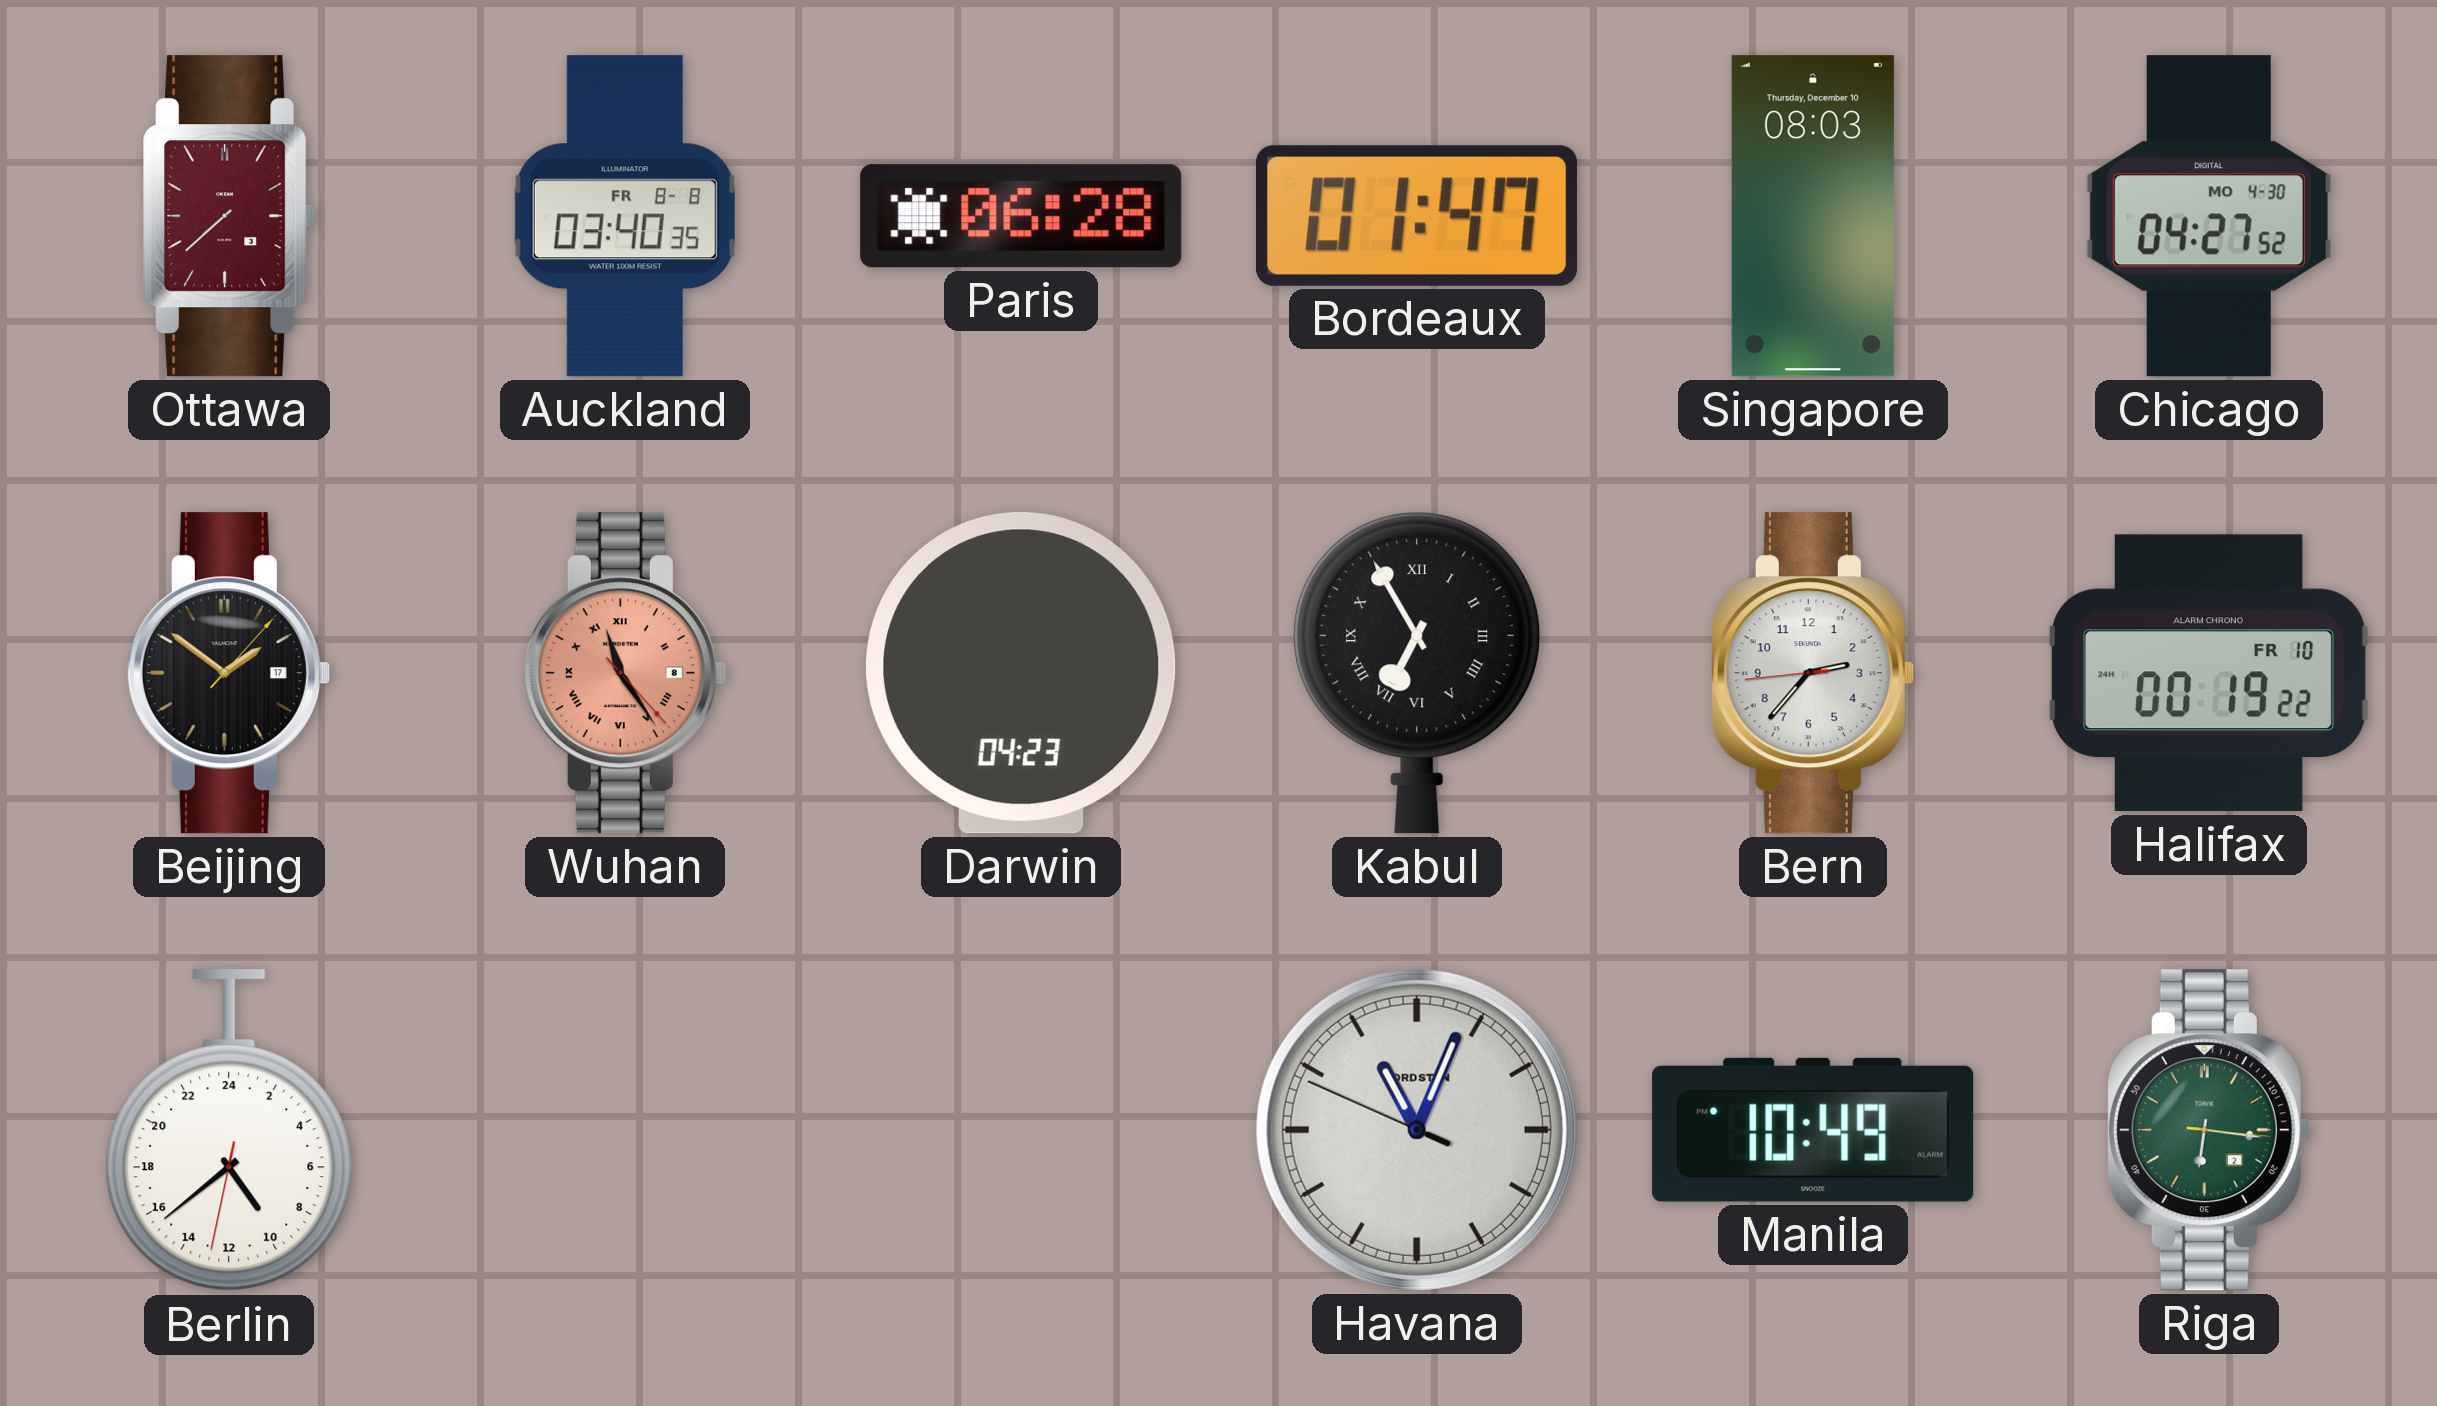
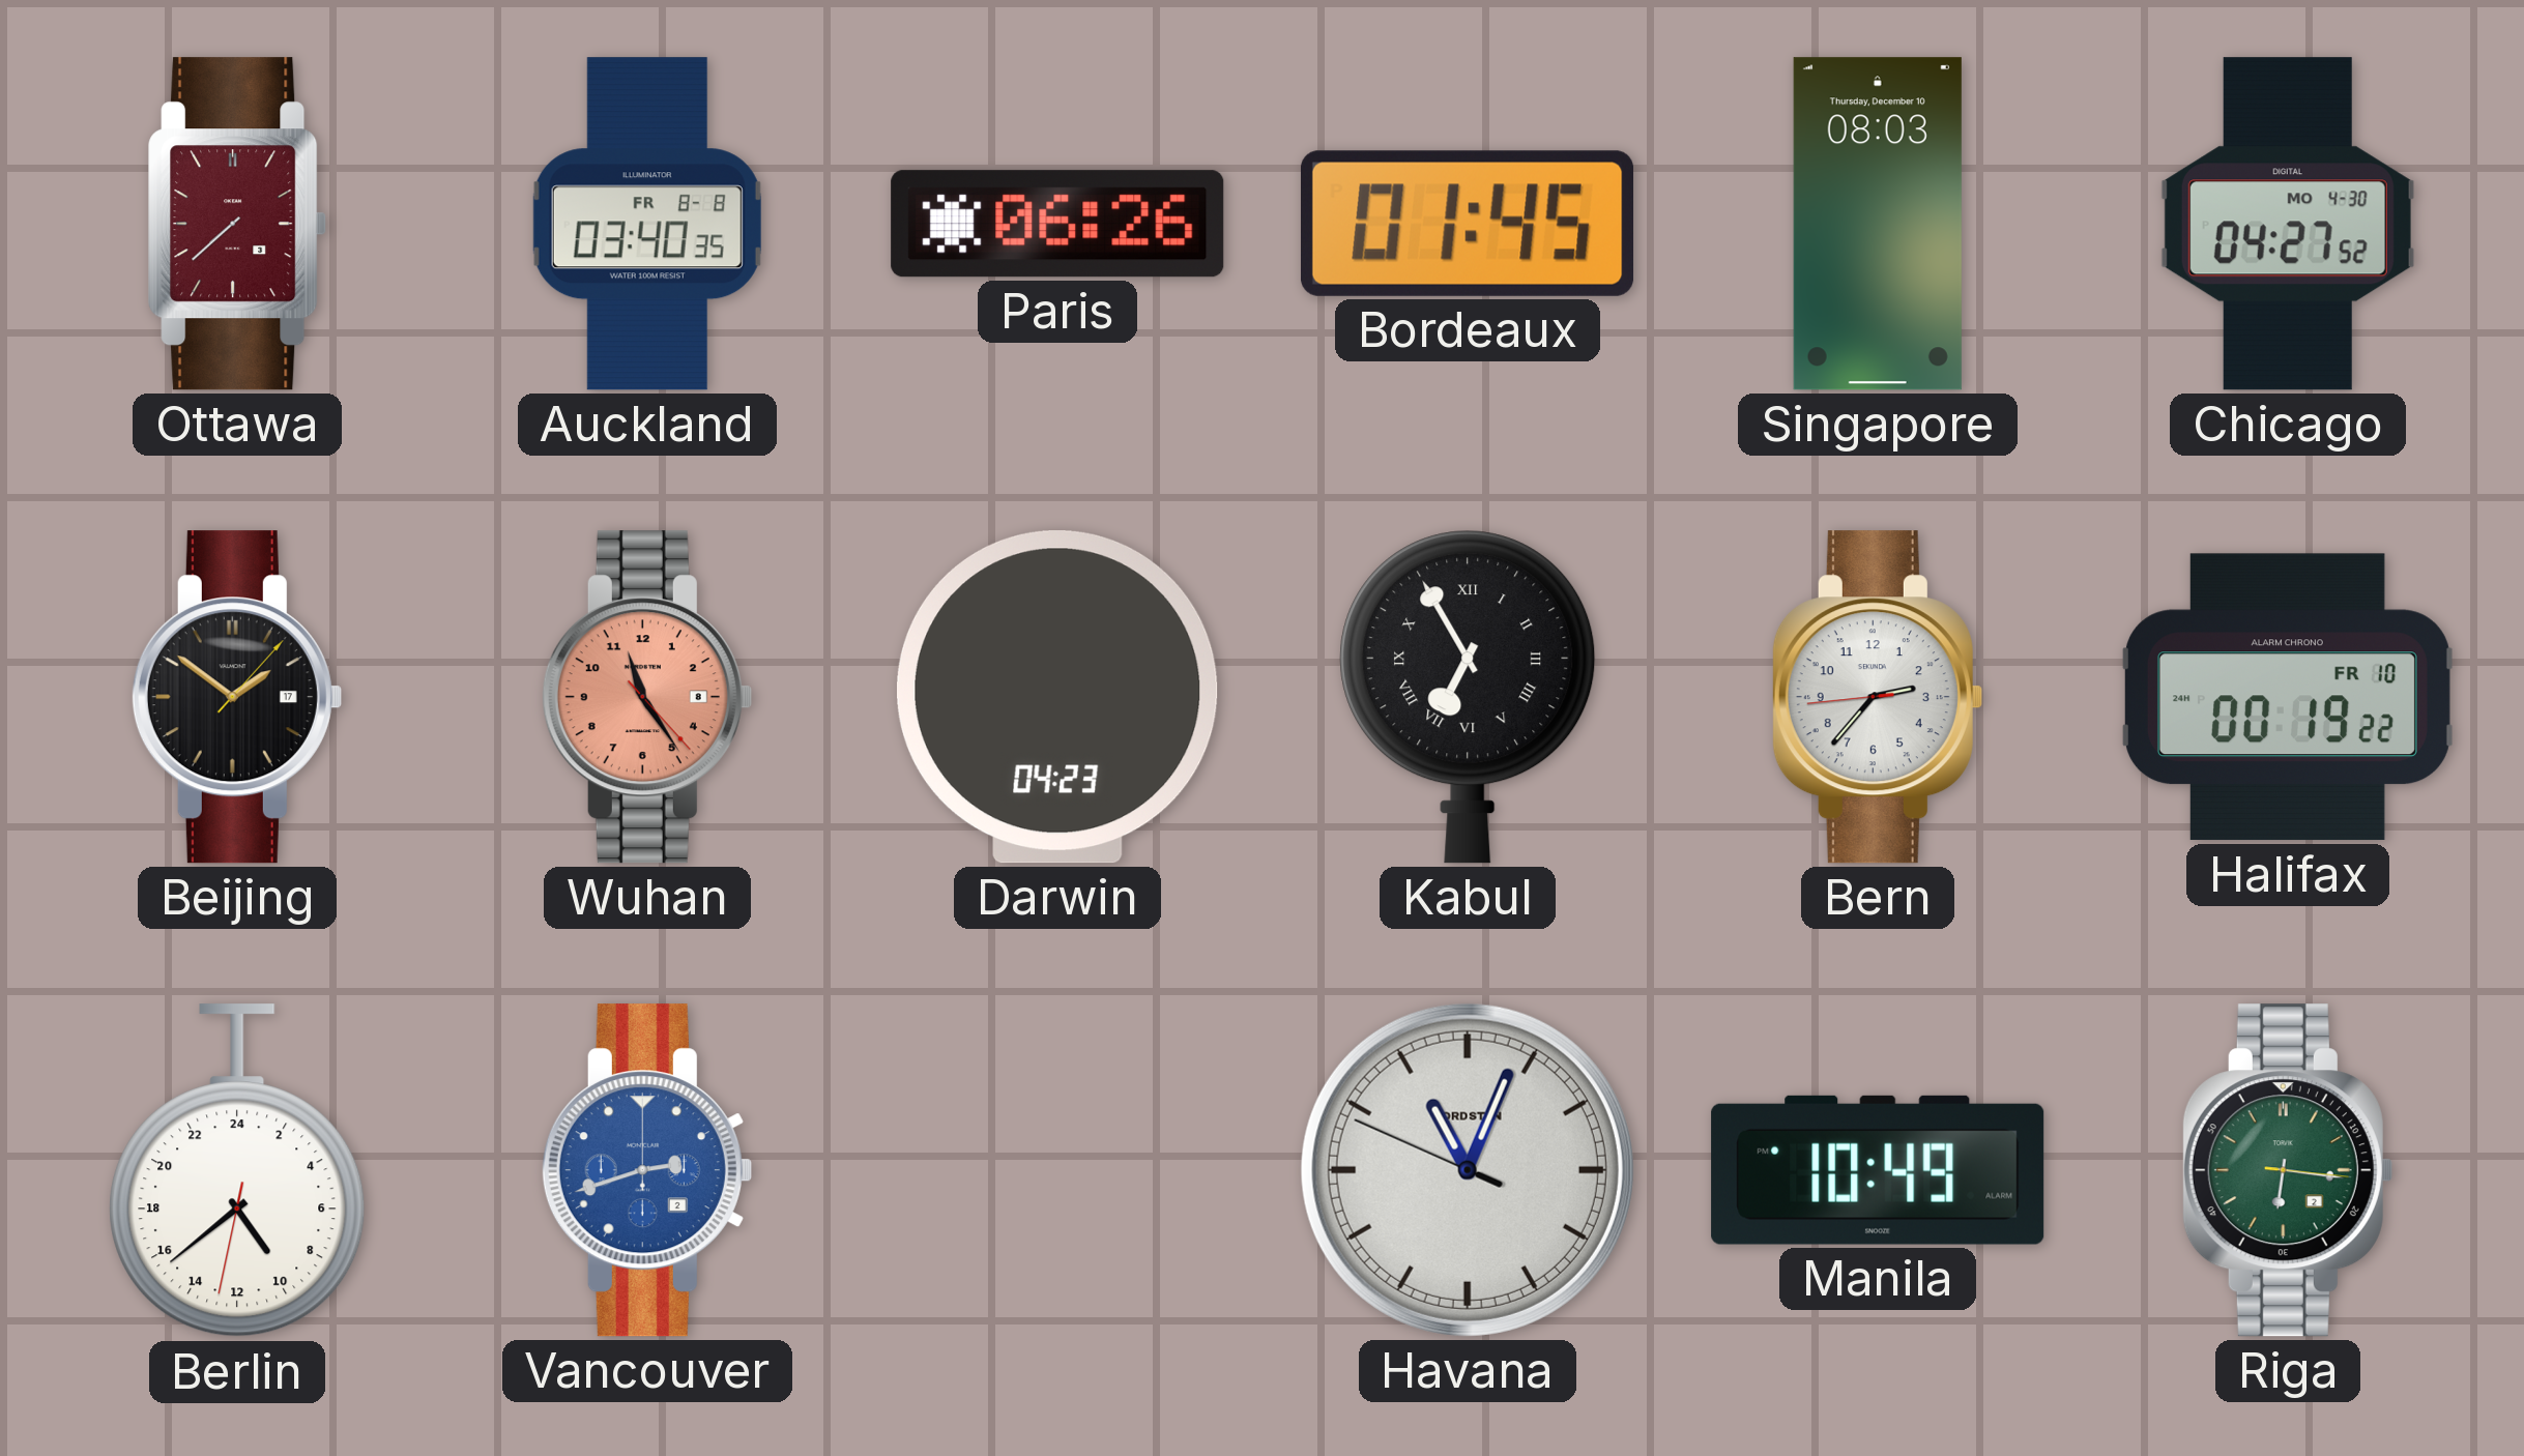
Paris: 06:28 -> 06:26
Bordeaux: 01:47 -> 01:45
Wuhan numerals: Roman -> Arabic
Vancouver: none -> 2:42
